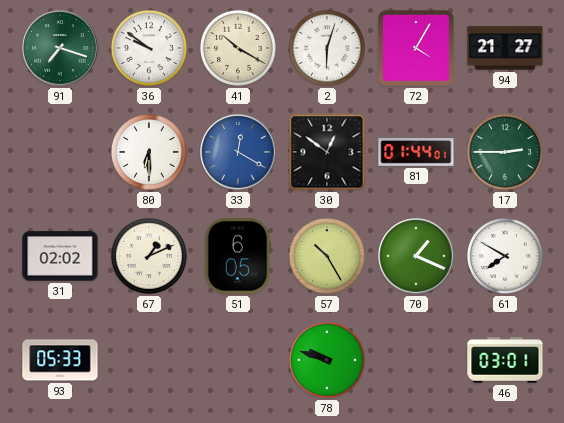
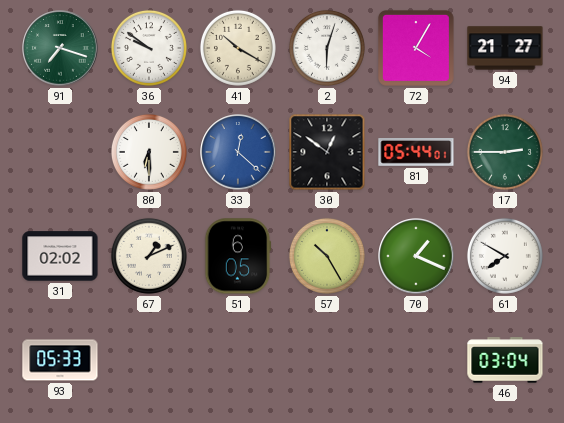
33: 12:20 -> 12:22
81: 01:44 -> 05:44
78: 9:48 -> none
46: 03:01 -> 03:04
